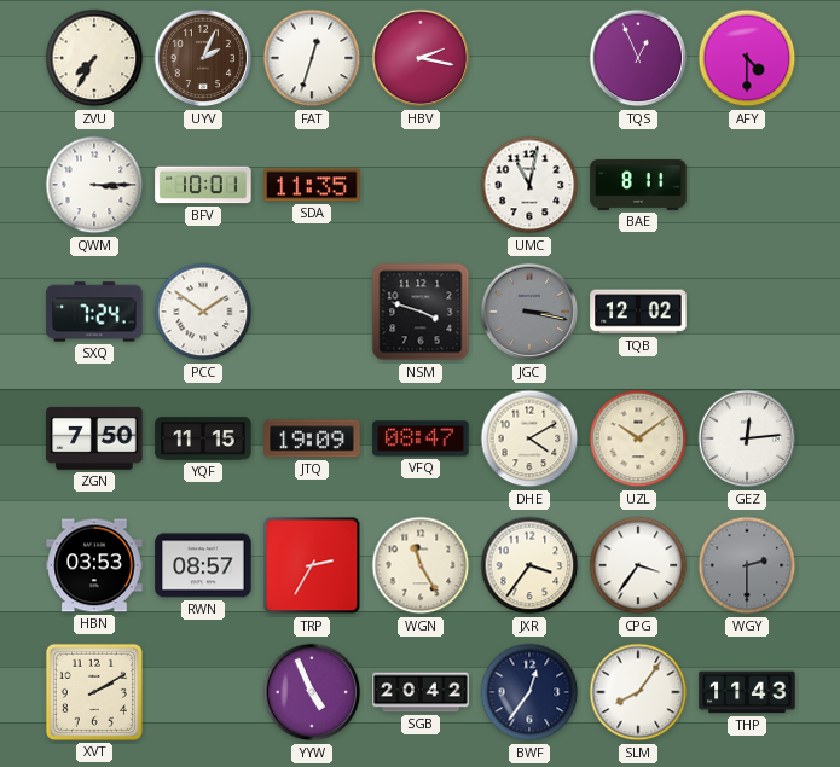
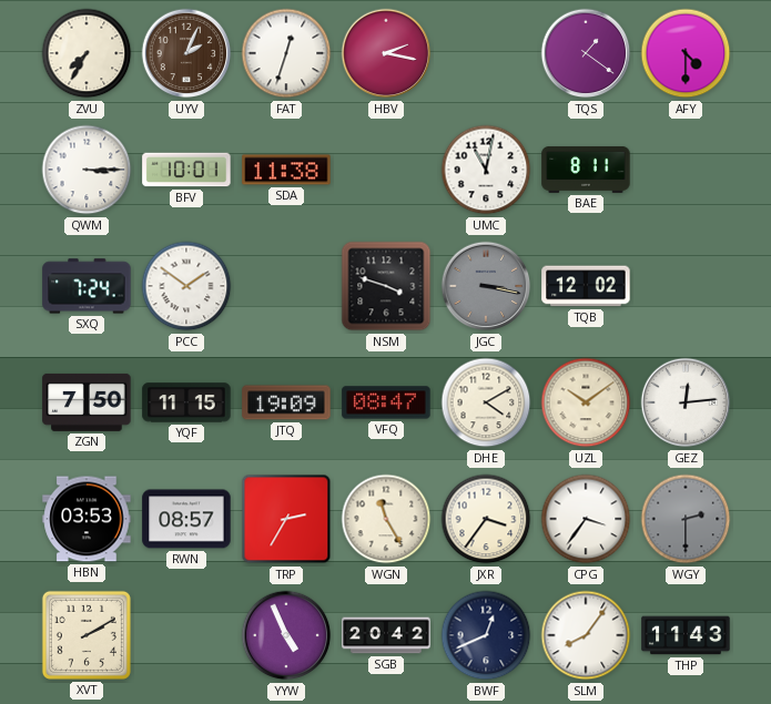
TQS: 12:56 -> 1:21
SDA: 11:35 -> 11:38
BWF: 12:36 -> 12:41
